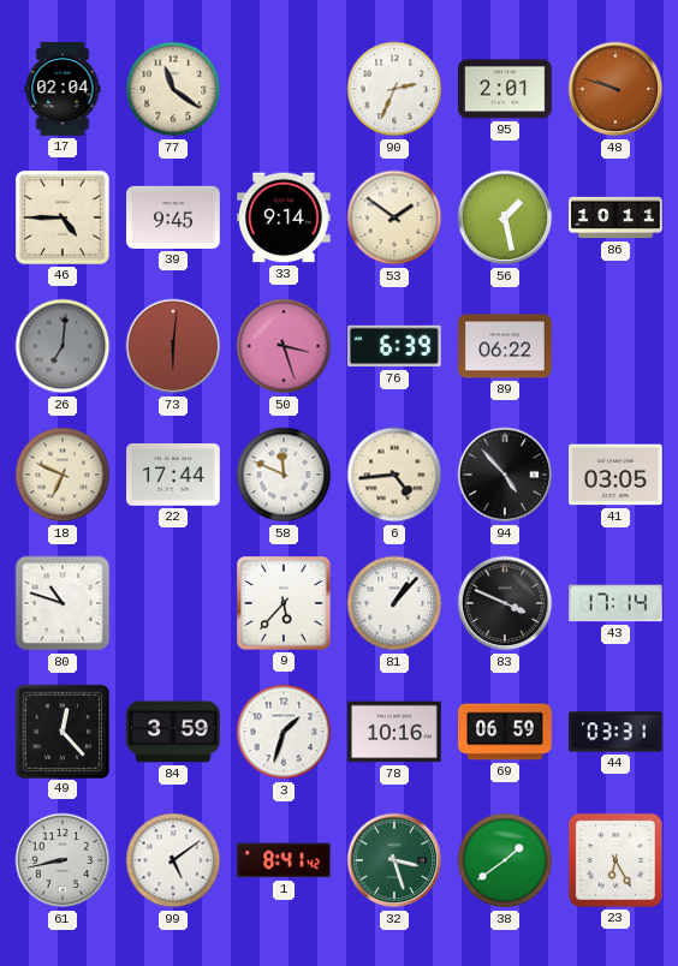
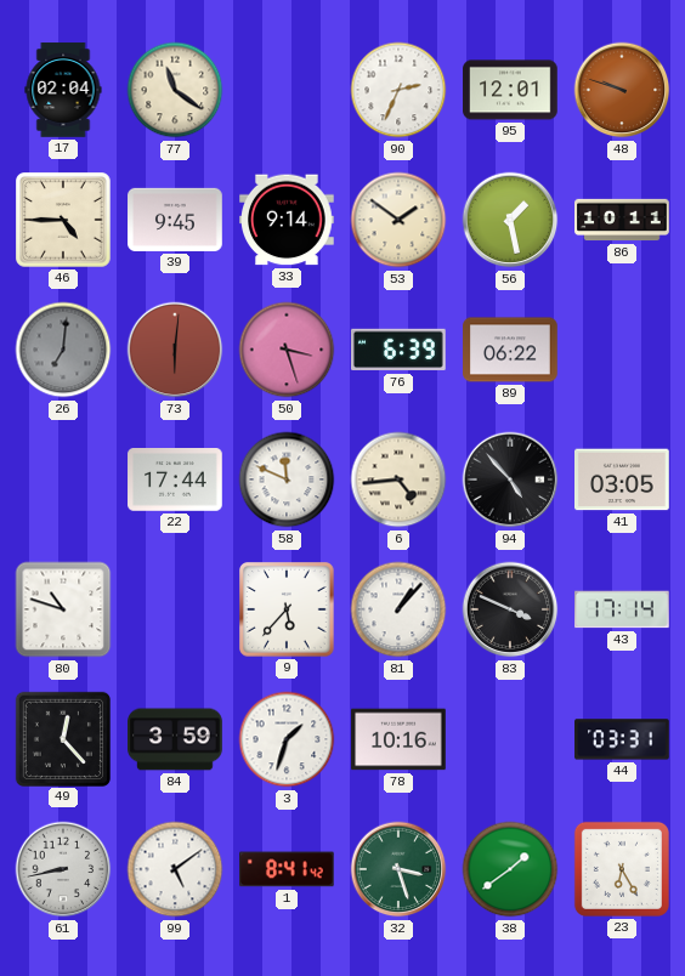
95: 2:01 -> 12:01
18: 6:49 -> none
69: 06:59 -> none
